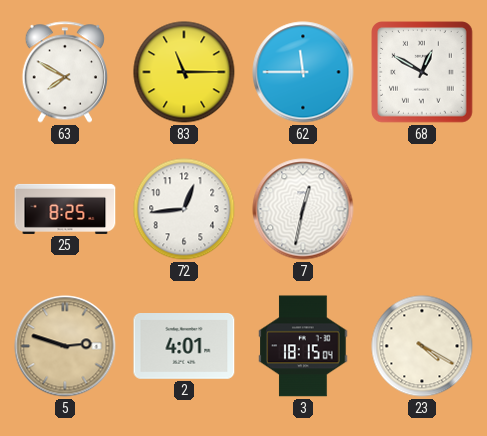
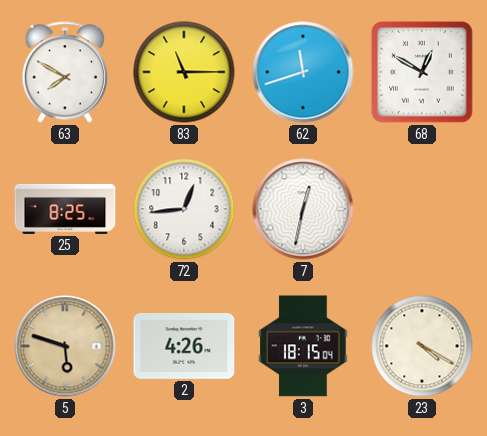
62: 11:45 -> 11:42
5: 2:48 -> 5:48
2: 4:01 -> 4:26
